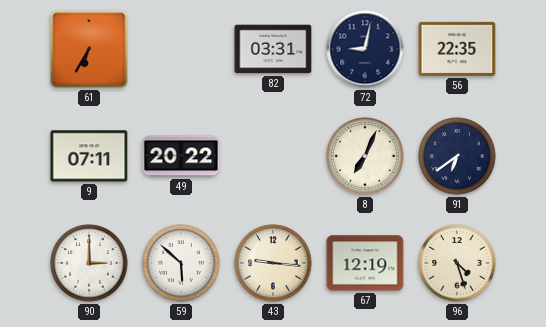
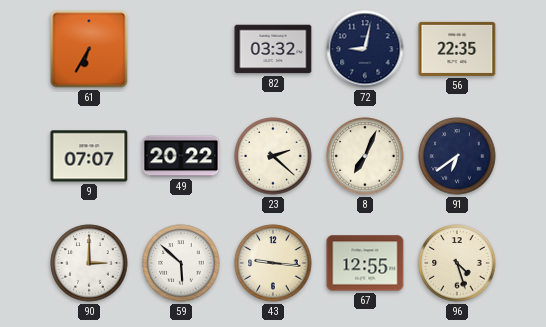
82: 03:31 -> 03:32
9: 07:11 -> 07:07
23: none -> 2:22
67: 12:19 -> 12:55
